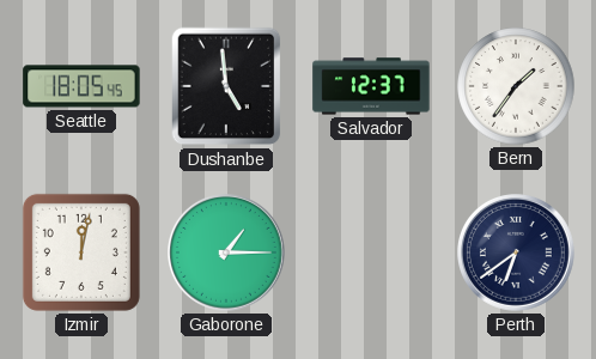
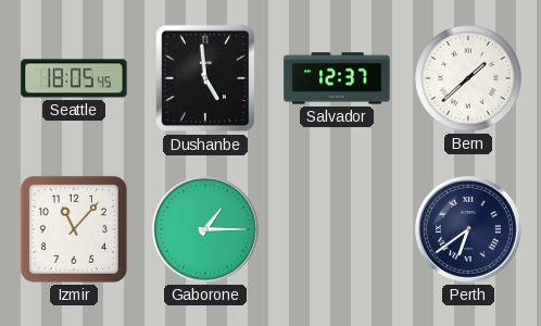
Bern: 1:36 -> 1:38
Izmir: 12:02 -> 11:07
